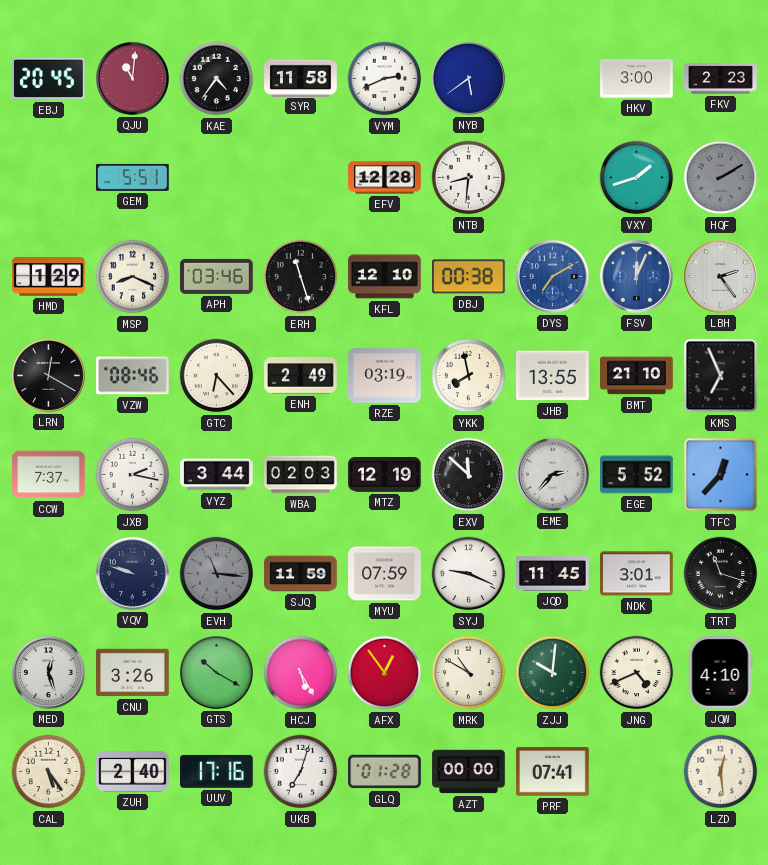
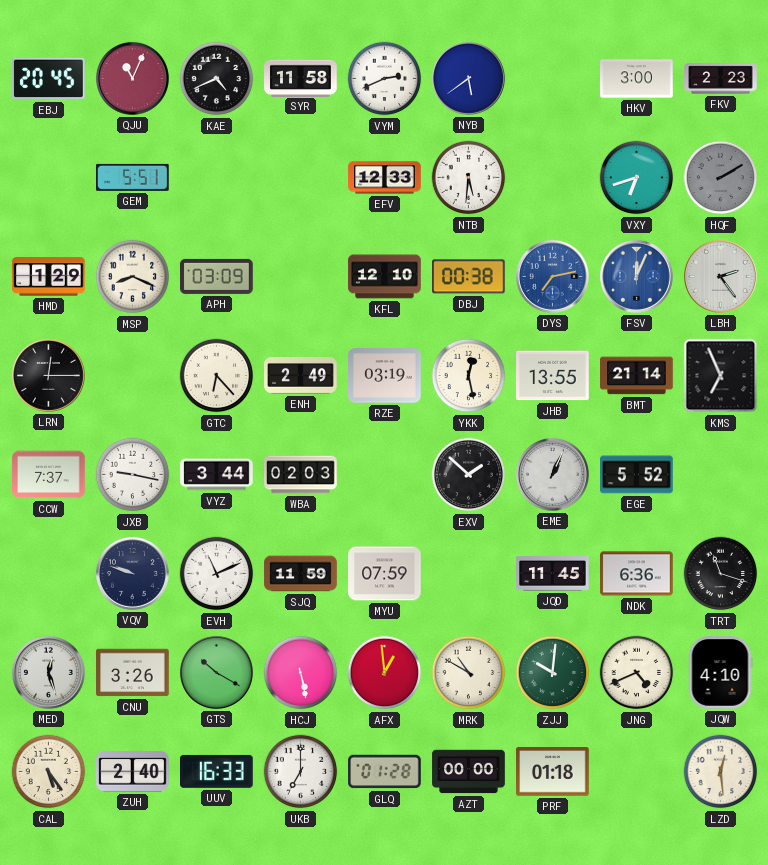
QJU: 11:01 -> 11:04
KAE: 4:36 -> 4:41
EFV: 12:28 -> 12:33
NTB: 8:31 -> 5:31
VXY: 1:42 -> 6:42
APH: 03:46 -> 03:09
ERH: 11:27 -> none
DYS: 7:10 -> 7:13
LRN: 12:20 -> 12:15
VZW: 08:46 -> none
YKK: 7:58 -> 12:28
BMT: 21:10 -> 21:14
JXB: 2:17 -> 9:17
MTZ: 12:19 -> none
EXV: 11:52 -> 1:52
EME: 2:37 -> 1:04
TFC: 12:37 -> none
EVH: 11:16 -> 11:11
EVH dial: grey -> white
SYJ: 9:19 -> none
NDK: 3:01 -> 6:36
HCJ: 5:25 -> 5:28
AFX: 12:54 -> 12:59
UUV: 17:16 -> 16:33
UKB: 7:03 -> 7:00
PRF: 07:41 -> 01:18
